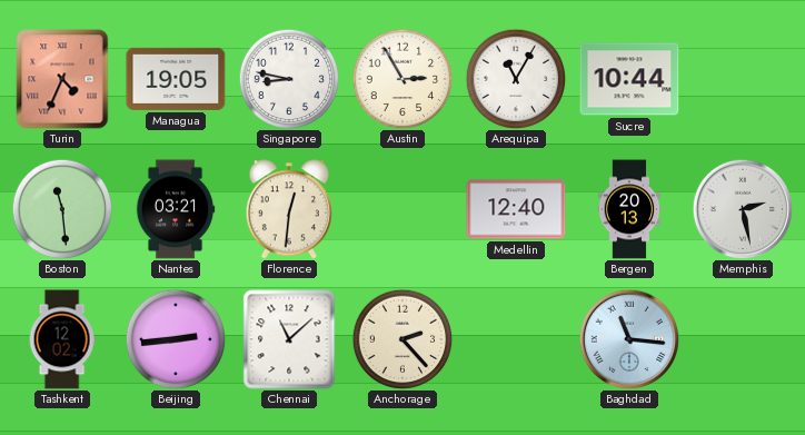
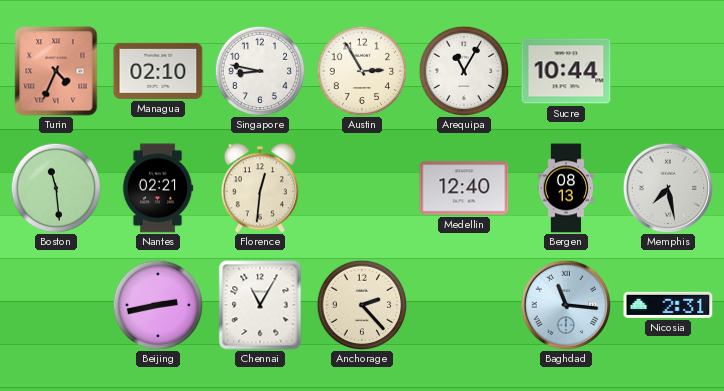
Managua: 19:05 -> 02:10
Nantes: 03:21 -> 02:21
Bergen: 20:13 -> 08:13
Memphis: 2:28 -> 7:28
Tashkent: 12:02 -> none
Beijing: 2:44 -> 2:43
Chennai: 11:08 -> 11:05
Nicosia: none -> 2:31
